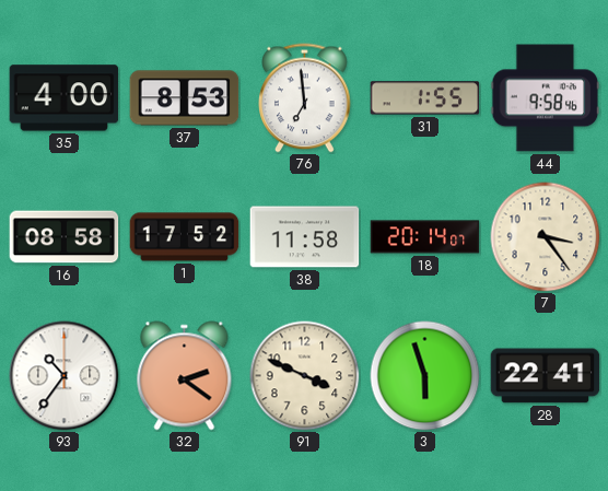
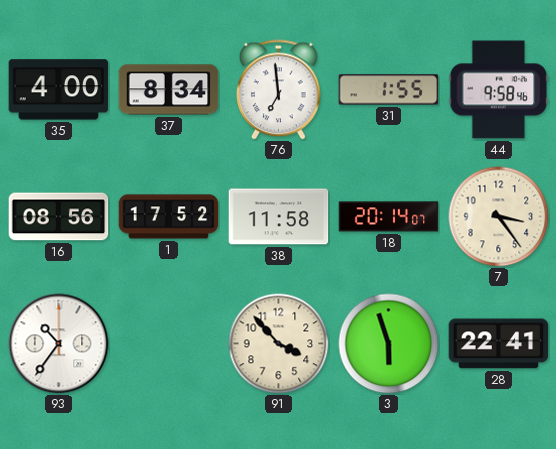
37: 8:53 -> 8:34
16: 08:58 -> 08:56
32: 2:21 -> none
91: 3:49 -> 3:53
